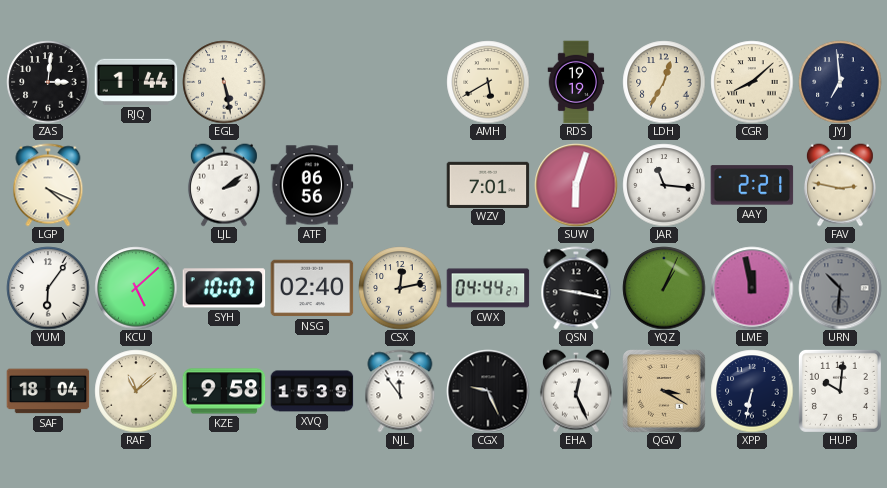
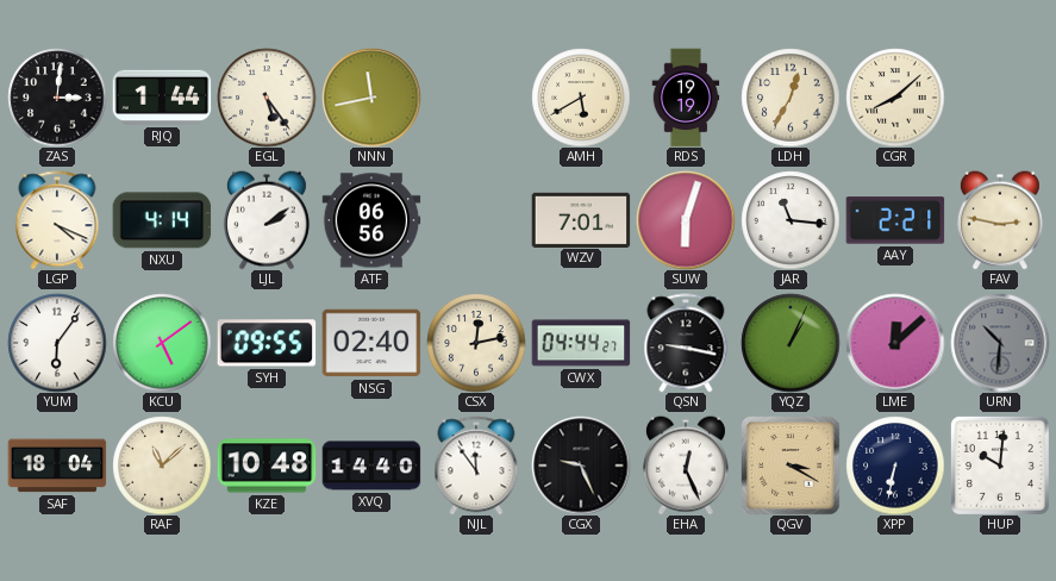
EGL: 5:28 -> 5:24
NNN: none -> 11:43
JYJ: 6:59 -> none
NXU: none -> 4:14
KCU: 5:08 -> 5:09
SYH: 10:07 -> 09:55
LME: 11:58 -> 12:08
KZE: 9:58 -> 10:48
XVQ: 15:39 -> 14:40
